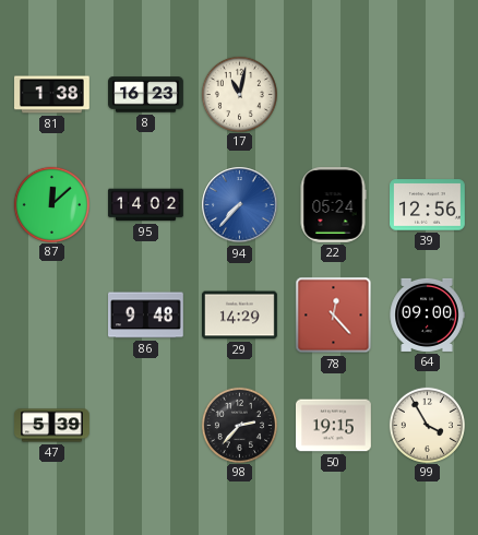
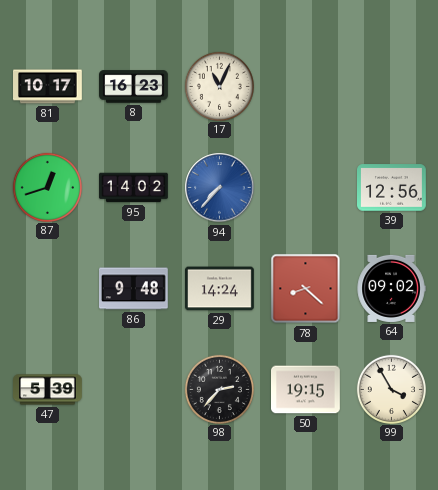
81: 1:38 -> 10:17
17: 11:02 -> 11:04
87: 12:08 -> 12:42
22: 05:24 -> none
29: 14:29 -> 14:24
78: 12:23 -> 8:22
64: 09:00 -> 09:02
